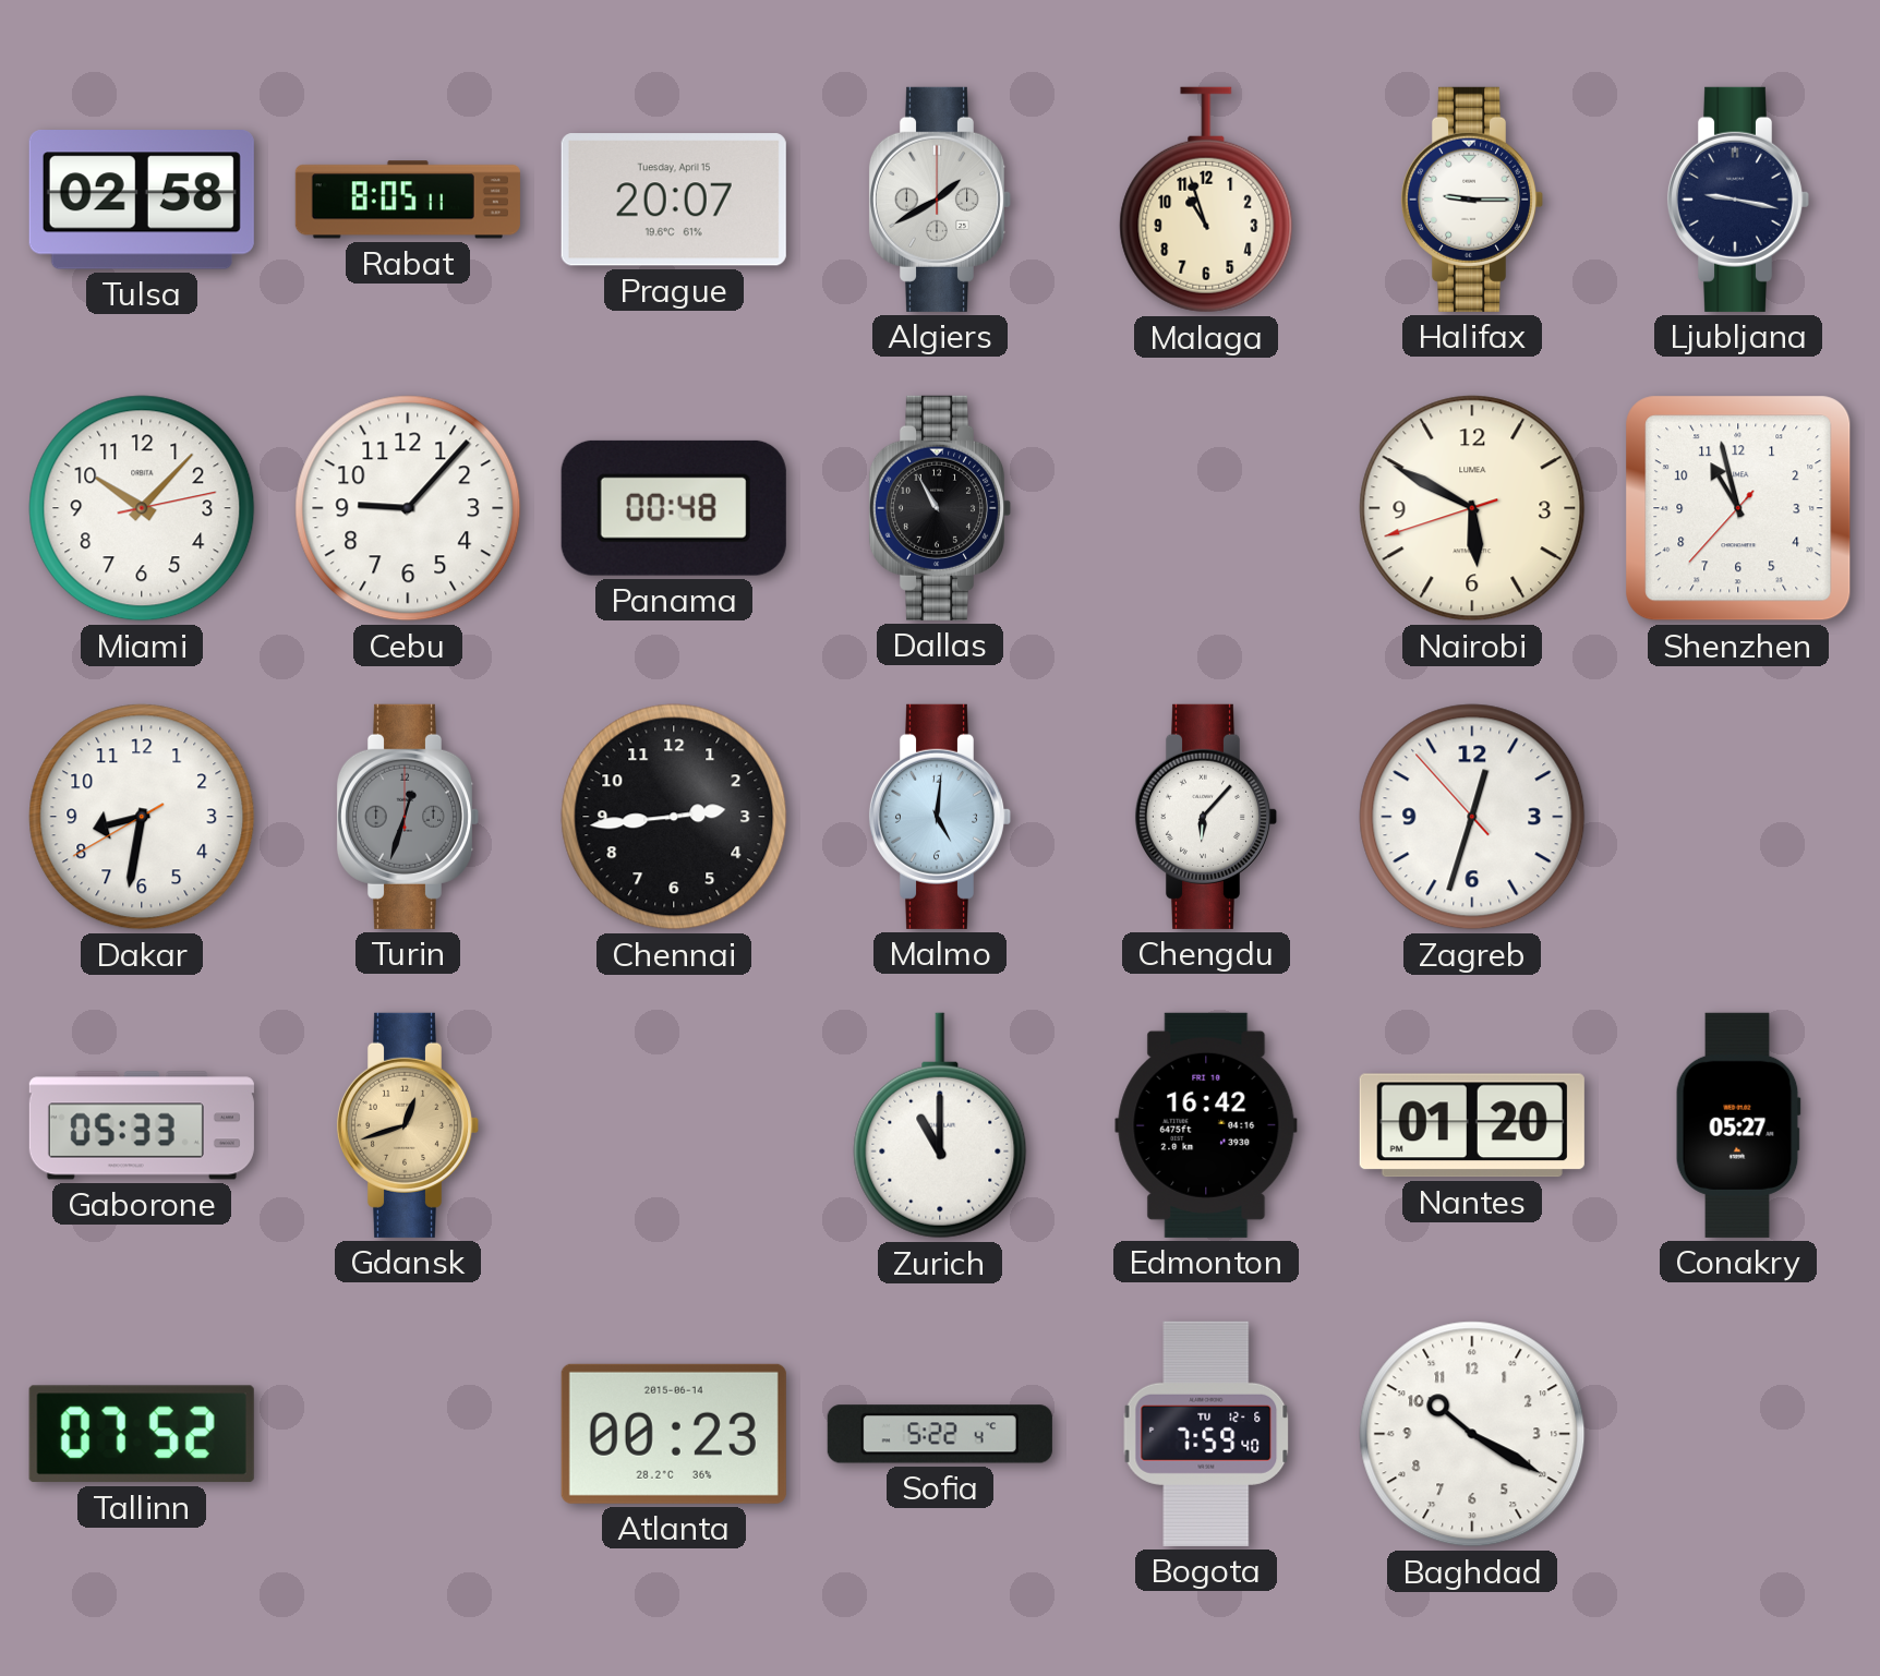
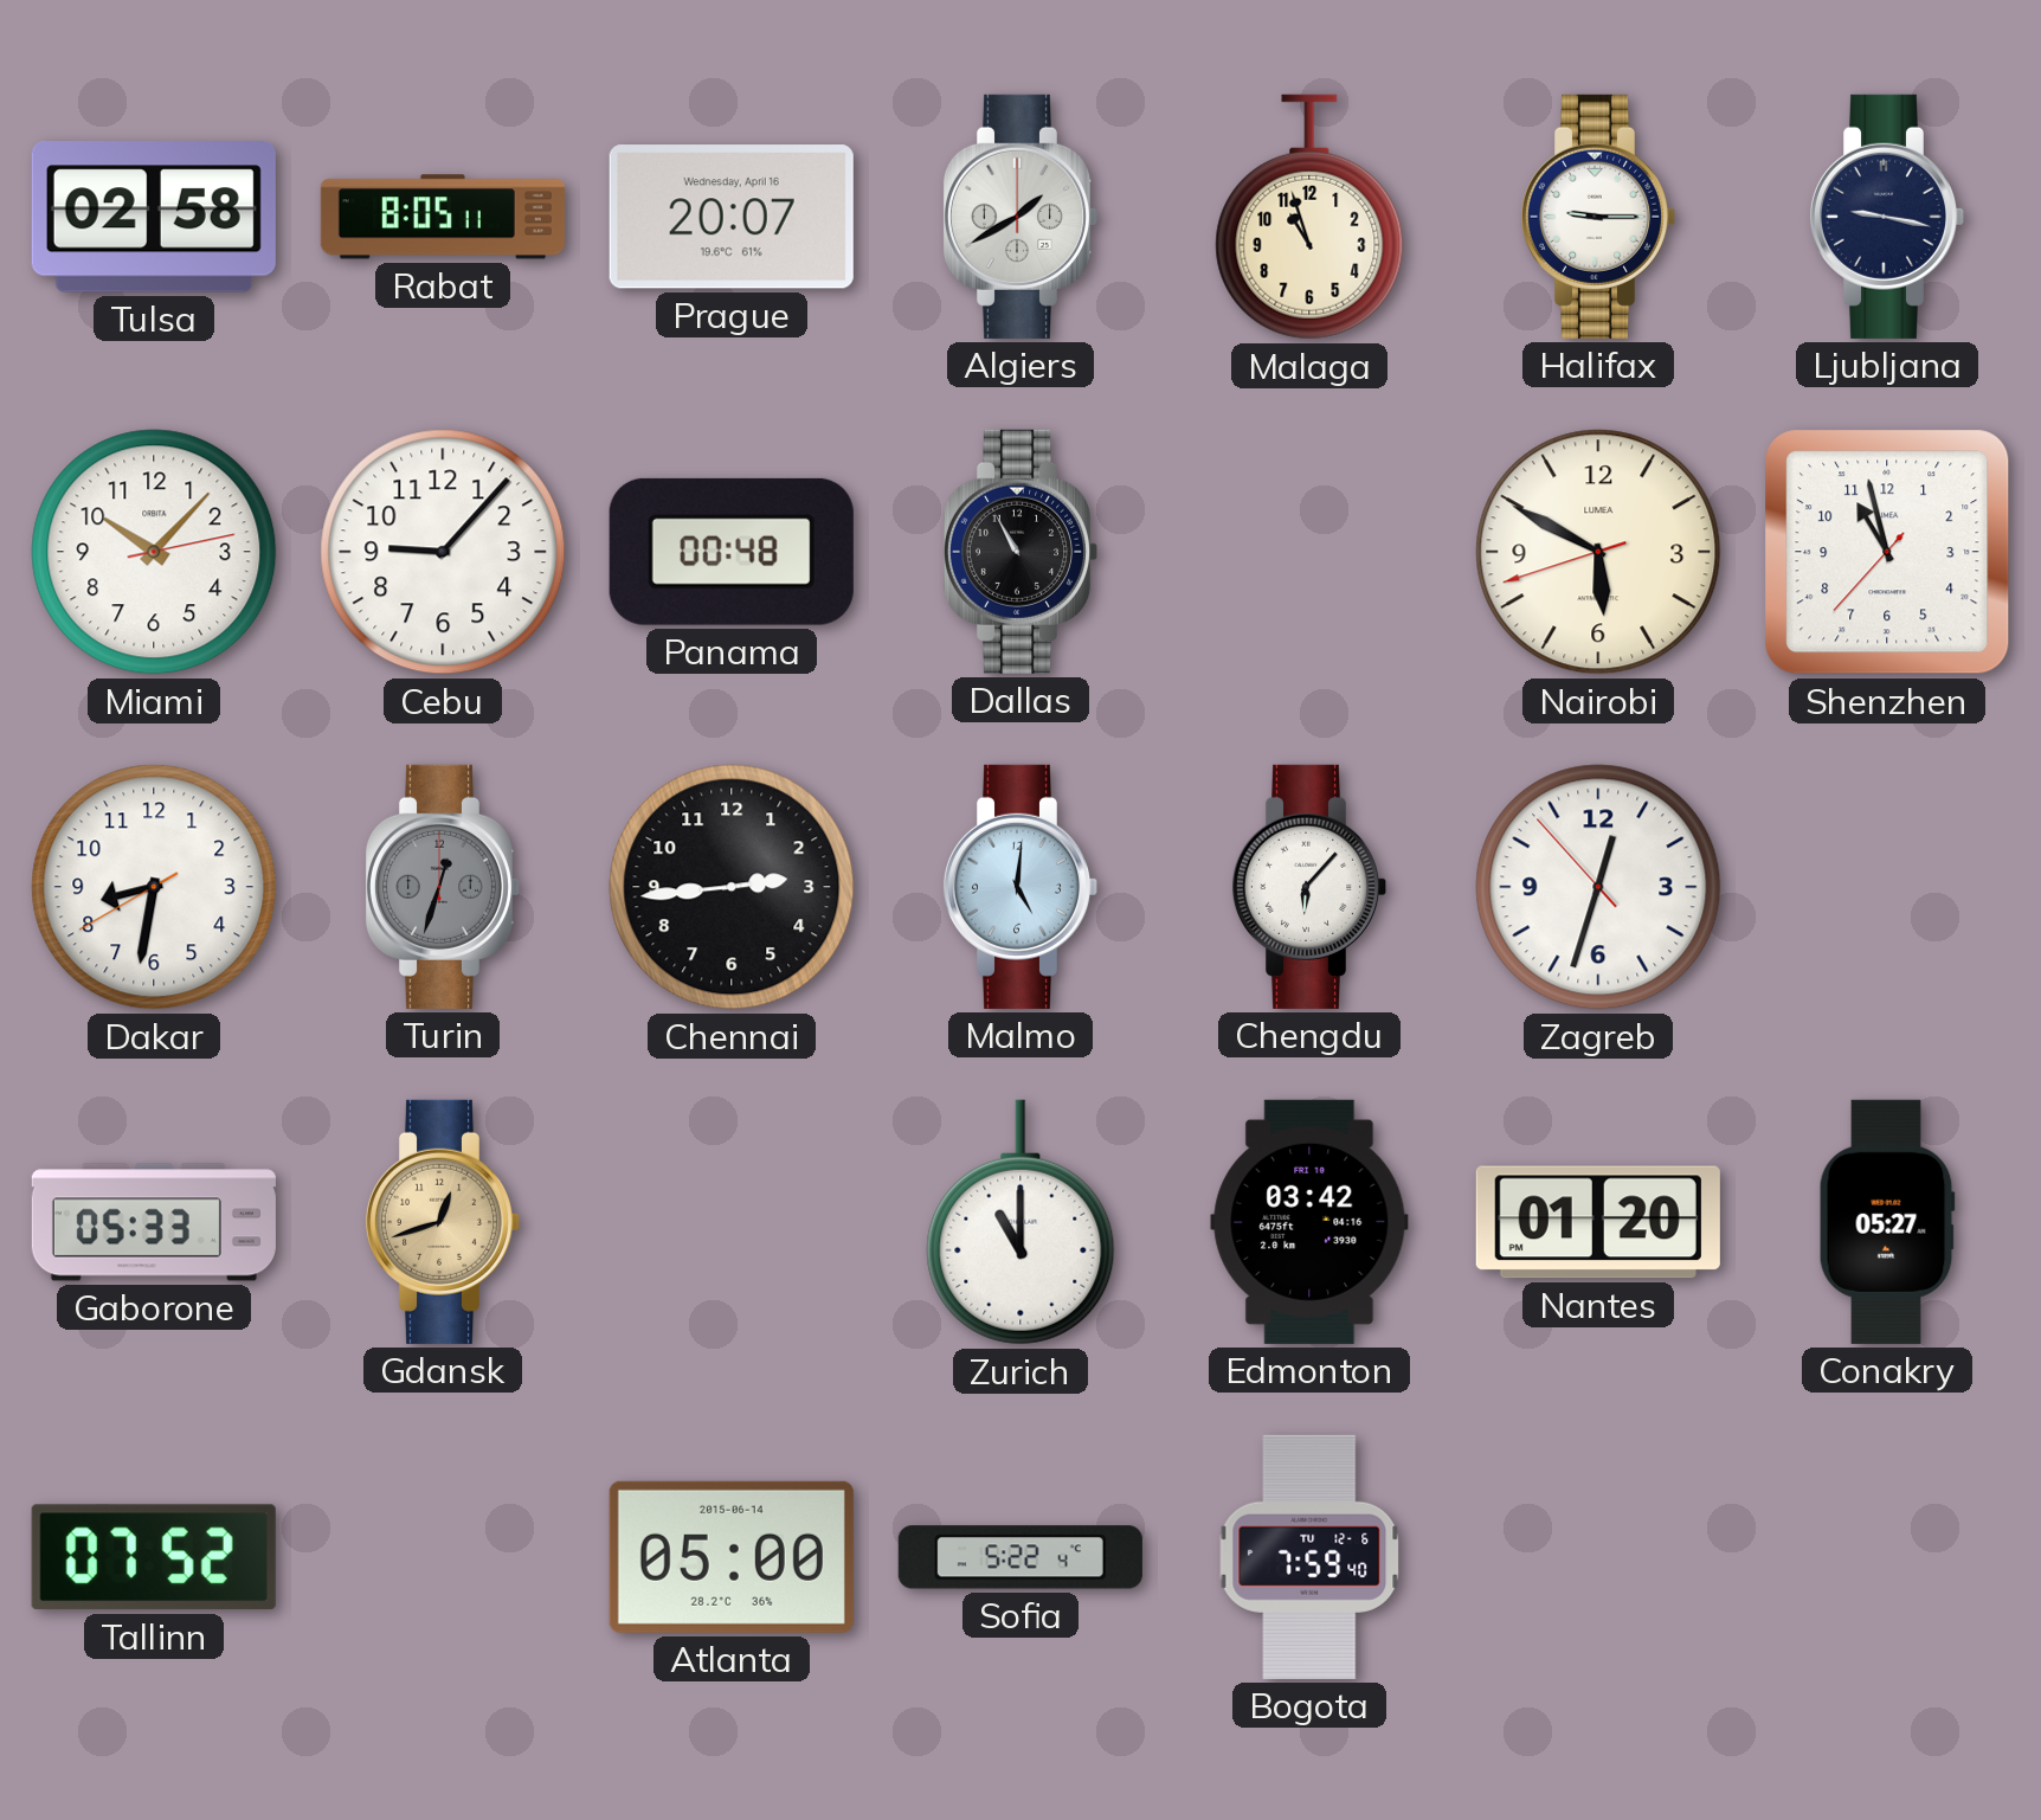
Prague date: Tuesday, April 15 -> Wednesday, April 16
Edmonton: 16:42 -> 03:42
Atlanta: 00:23 -> 05:00
Baghdad: 10:20 -> none
